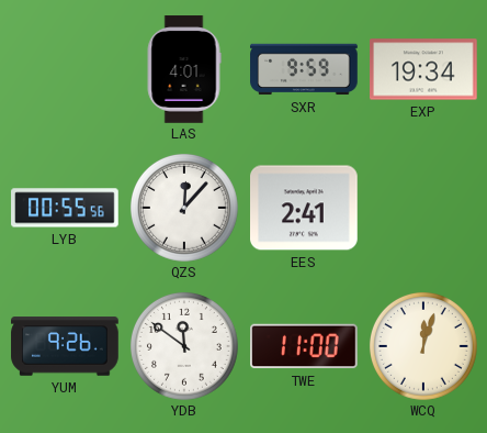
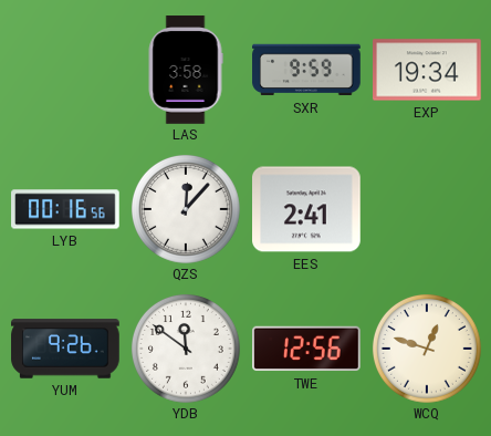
LAS: 4:01 -> 3:58
LYB: 00:55 -> 00:16
TWE: 11:00 -> 12:56
WCQ: 12:03 -> 12:48
